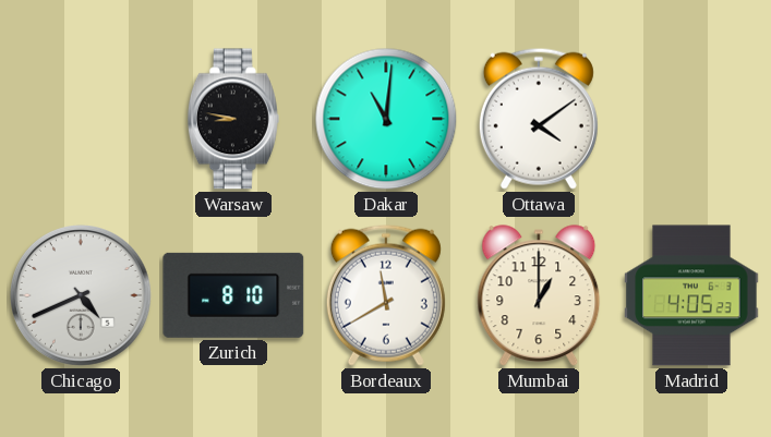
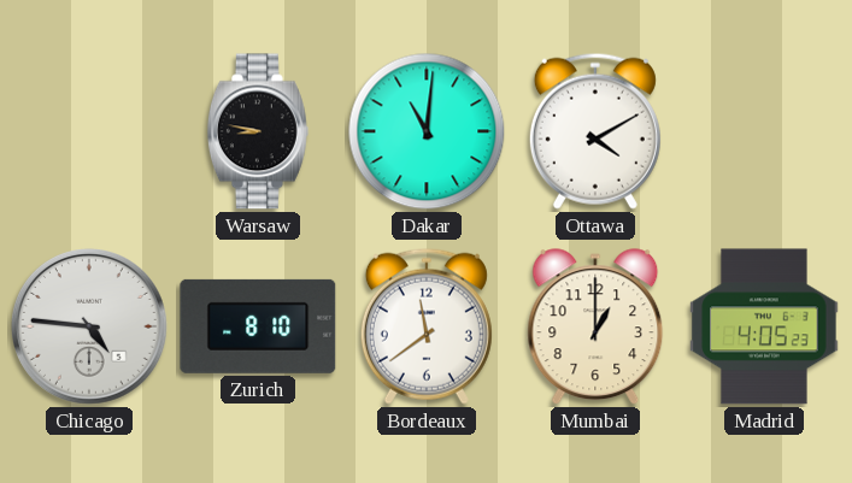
Ottawa: 4:09 -> 4:10
Chicago: 4:41 -> 4:46
Bordeaux: 11:40 -> 11:39
